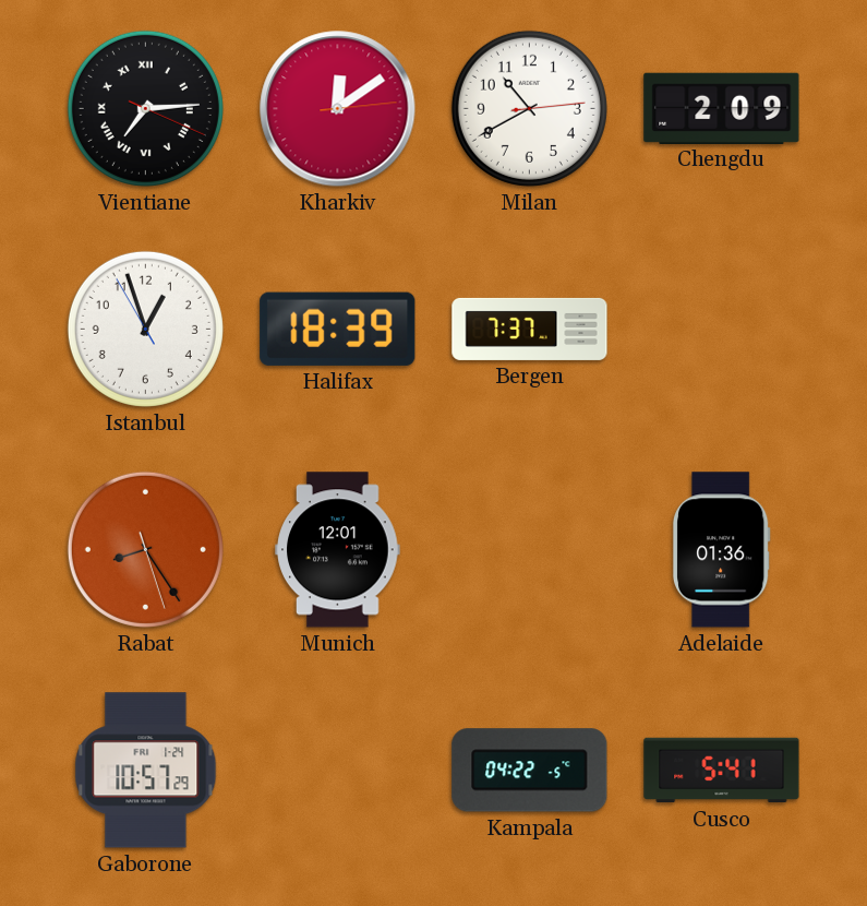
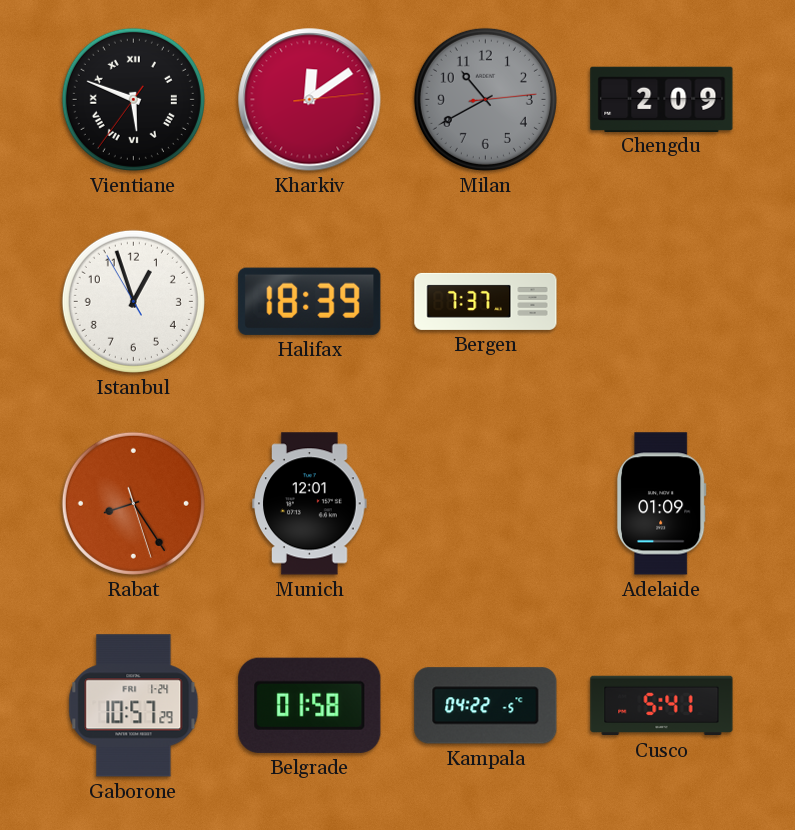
Vientiane: 7:14 -> 5:48
Milan dial: white -> grey
Adelaide: 01:36 -> 01:09
Belgrade: none -> 01:58
